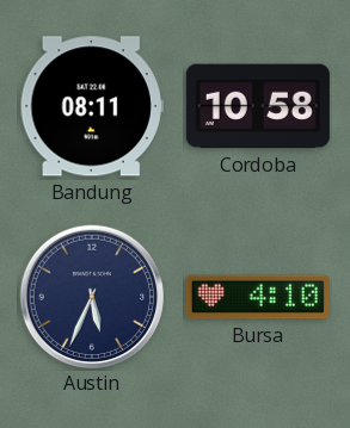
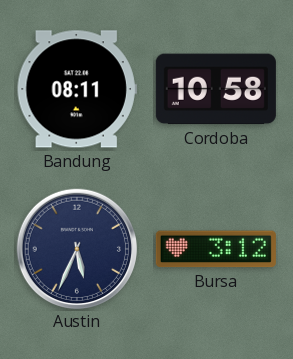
Bursa: 4:10 -> 3:12
